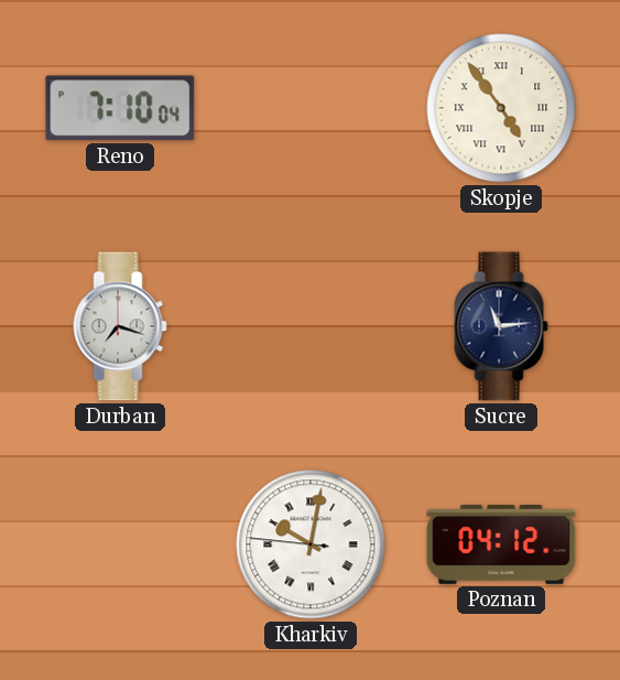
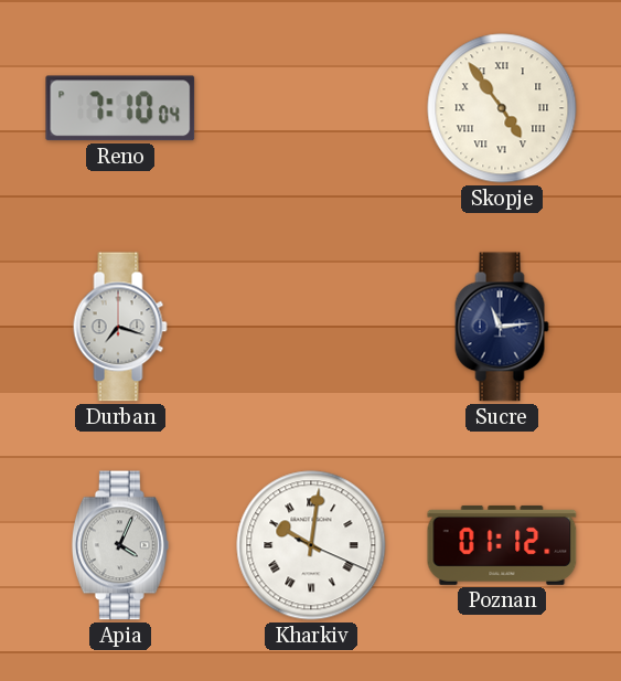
Apia: none -> 4:04
Kharkiv: 10:01:46 -> 10:01:19
Poznan: 04:12 -> 01:12
